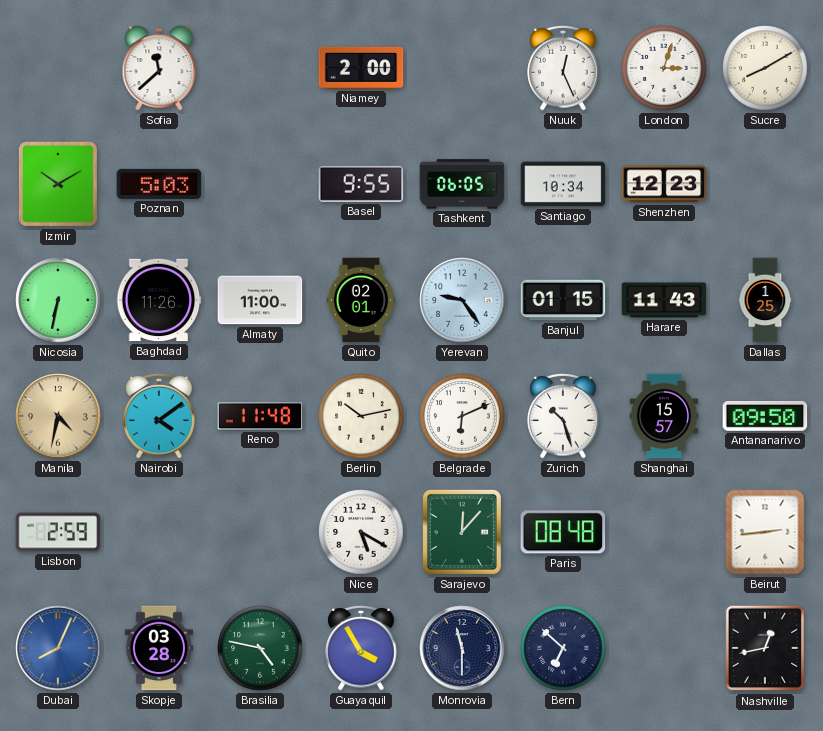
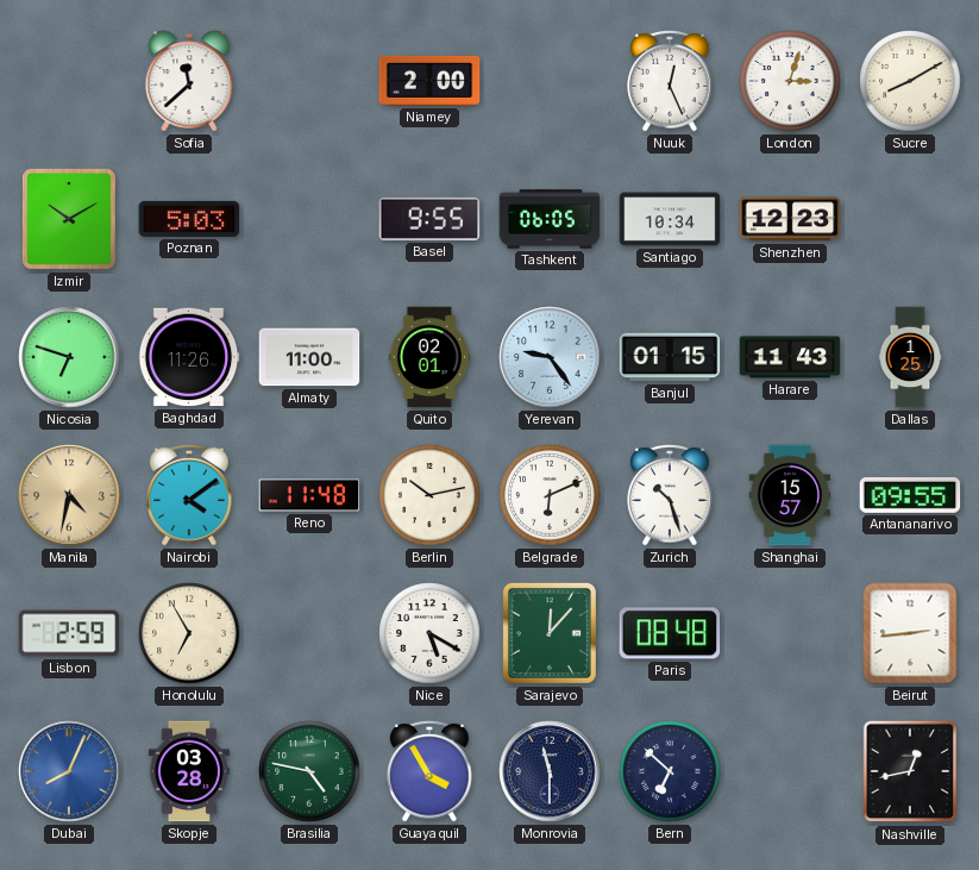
Nicosia: 6:32 -> 6:48
Antananarivo: 09:50 -> 09:55
Honolulu: none -> 6:55
